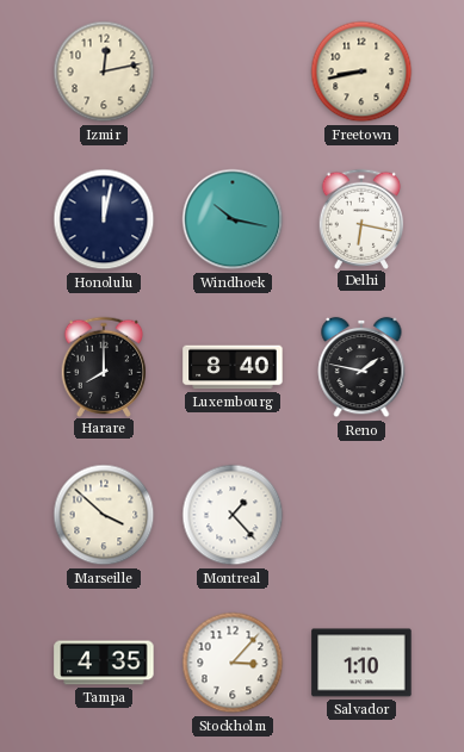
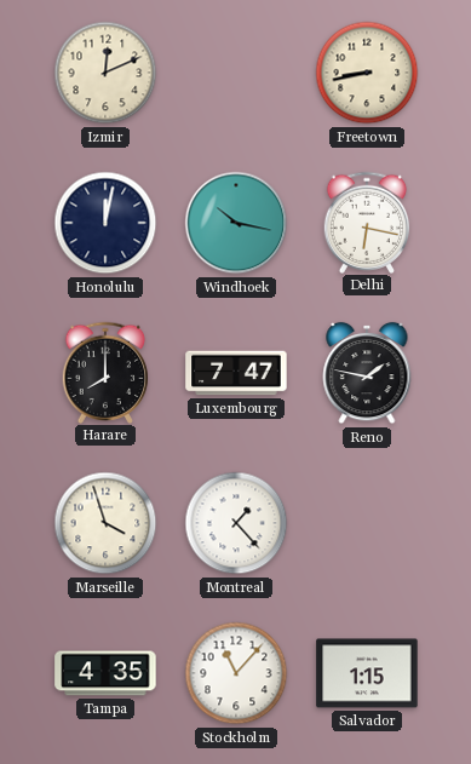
Izmir: 12:13 -> 12:11
Luxembourg: 8:40 -> 7:47
Marseille: 3:52 -> 3:57
Stockholm: 3:07 -> 11:07
Salvador: 1:10 -> 1:15
